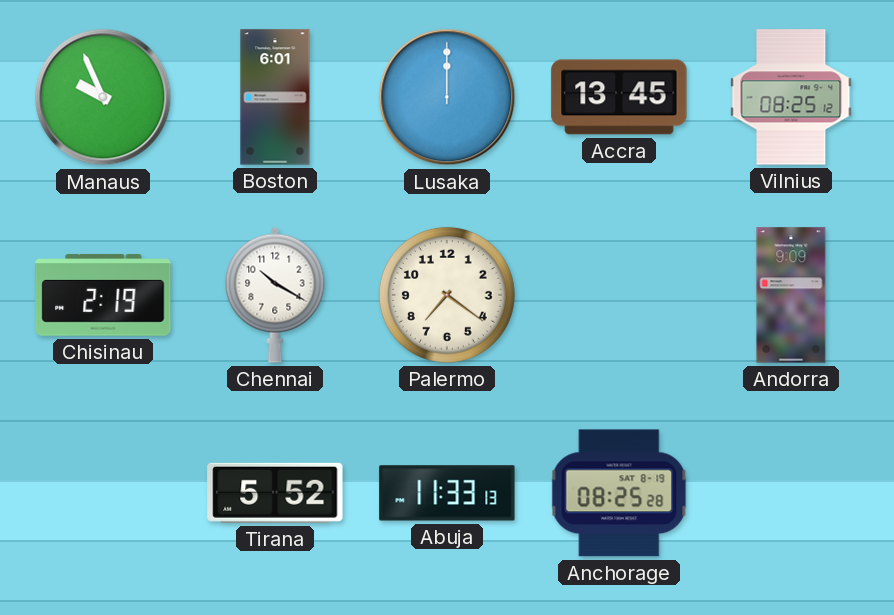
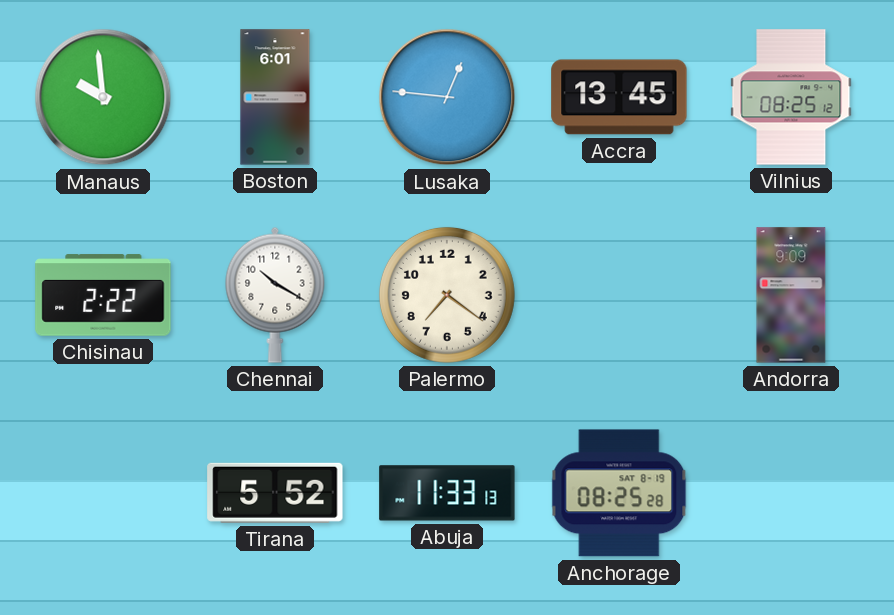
Manaus: 9:56 -> 9:59
Lusaka: 12:00 -> 12:46
Chisinau: 2:19 -> 2:22
